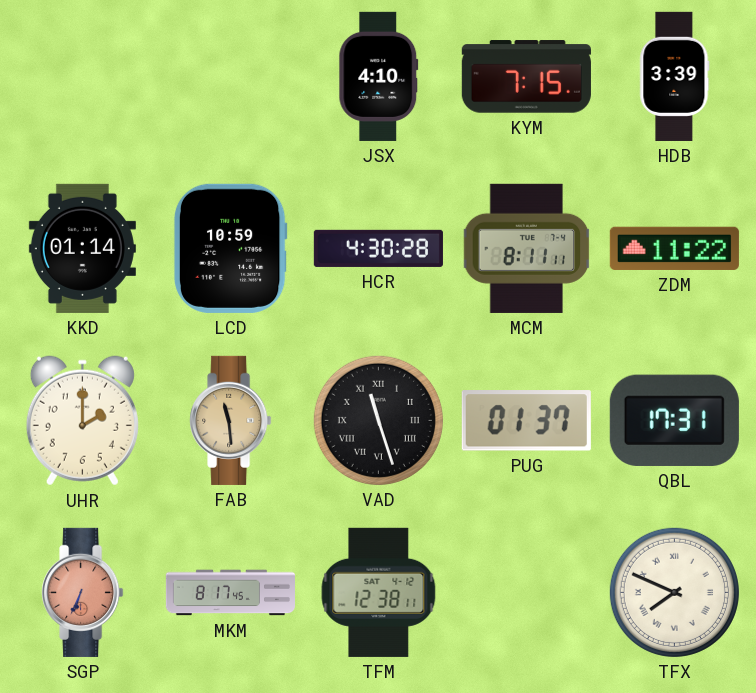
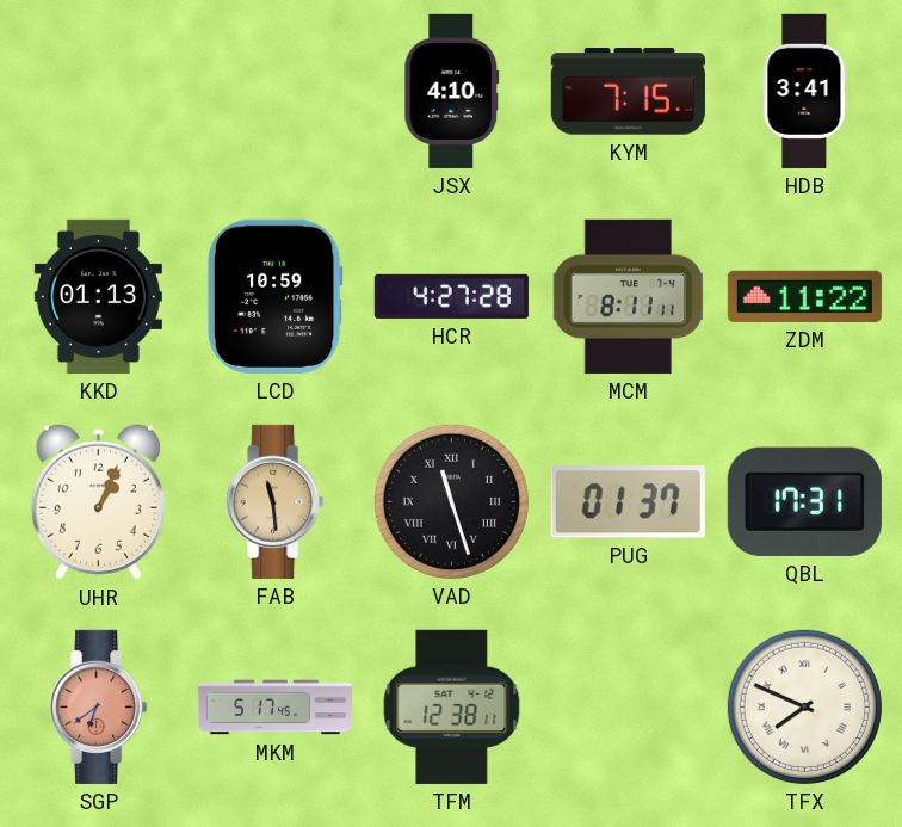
HDB: 3:39 -> 3:41
KKD: 01:14 -> 01:13
HCR: 4:30 -> 4:27
UHR: 2:00 -> 1:04
SGP: 6:34 -> 6:39
MKM: 8:17 -> 5:17
